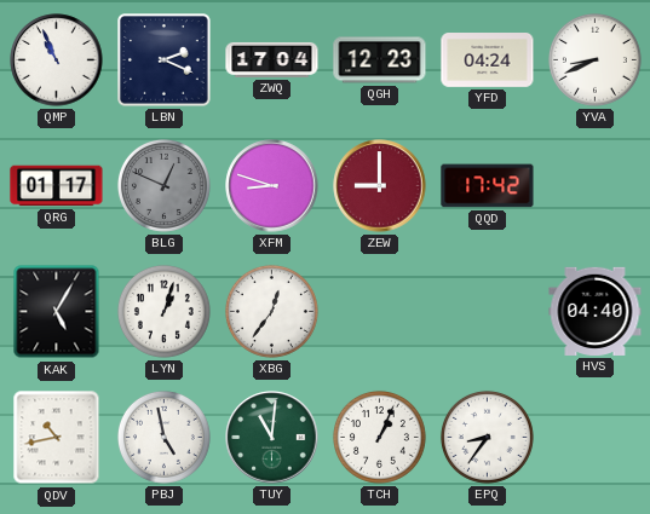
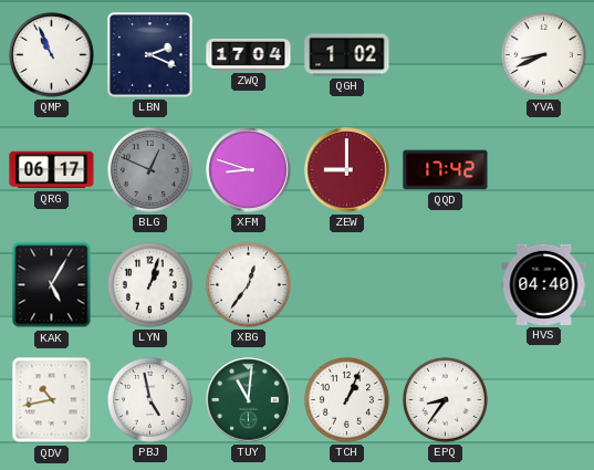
QGH: 12:23 -> 1:02
YFD: 04:24 -> none
QRG: 01:17 -> 06:17
